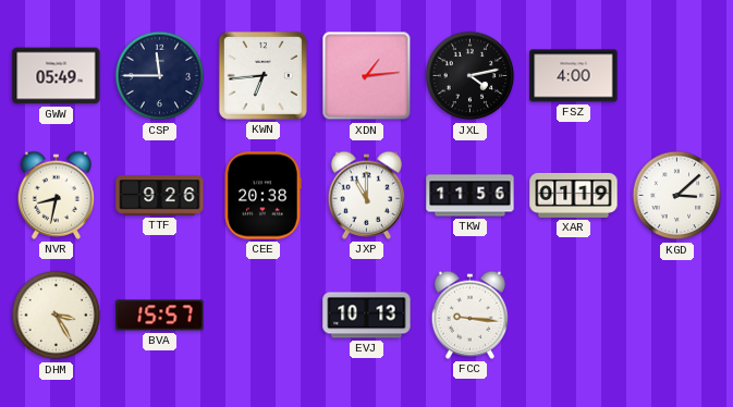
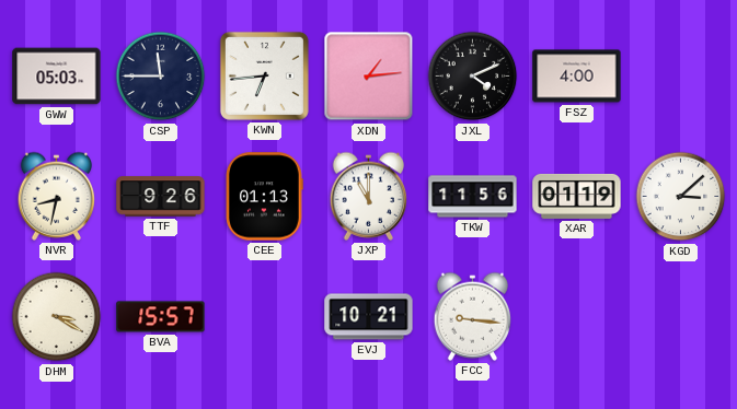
GWW: 05:49 -> 05:03
JXL: 4:13 -> 4:11
CEE: 20:38 -> 01:13
DHM: 3:25 -> 3:20
EVJ: 10:13 -> 10:21
